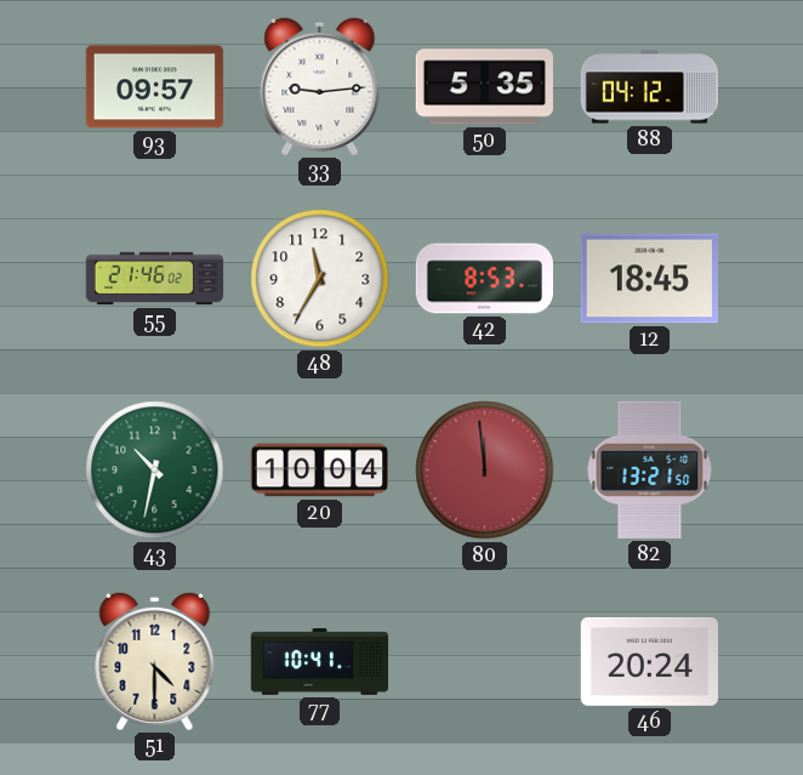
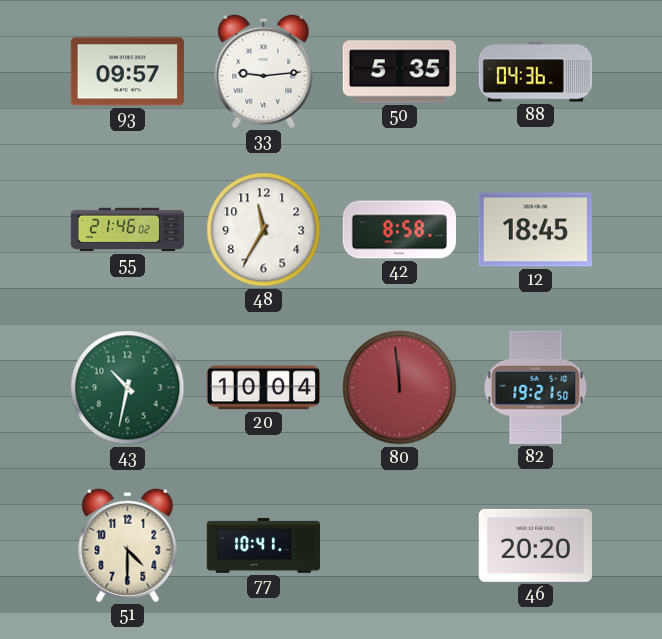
88: 04:12 -> 04:36
42: 8:53 -> 8:58
82: 13:21 -> 19:21
46: 20:24 -> 20:20
